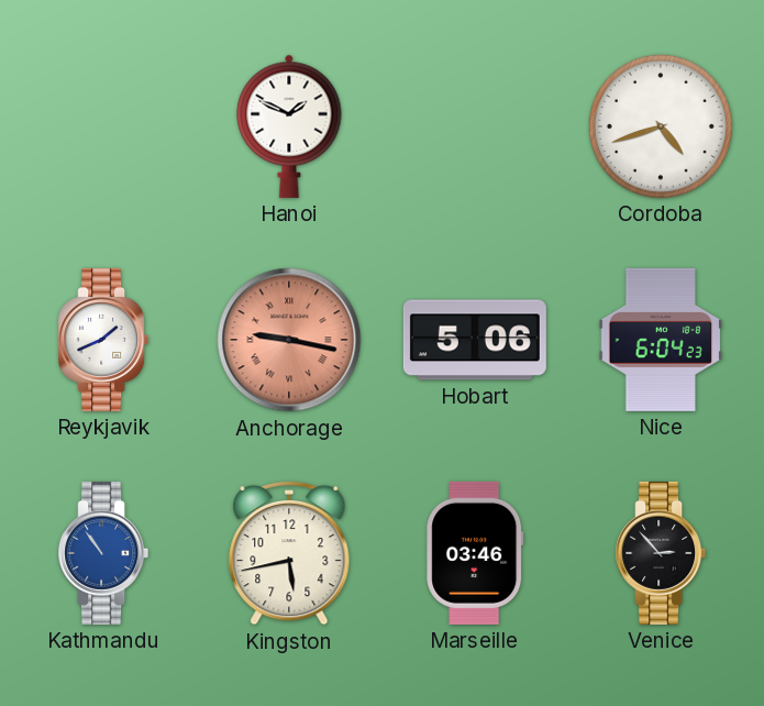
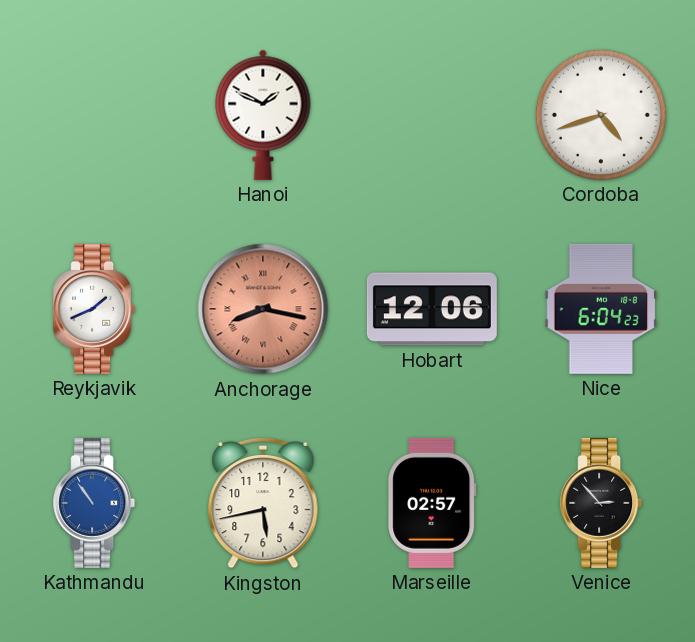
Anchorage: 9:17 -> 8:17
Hobart: 5:06 -> 12:06
Marseille: 03:46 -> 02:57
